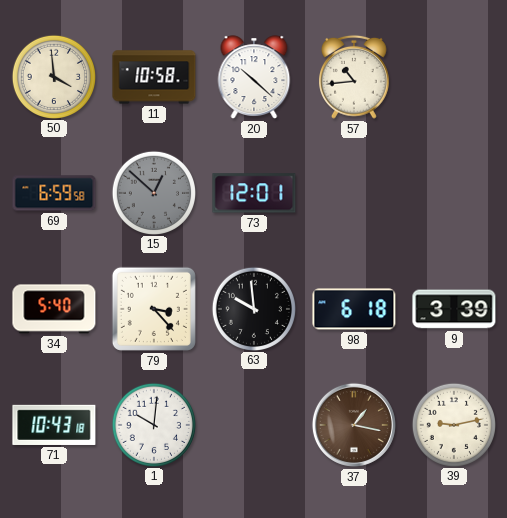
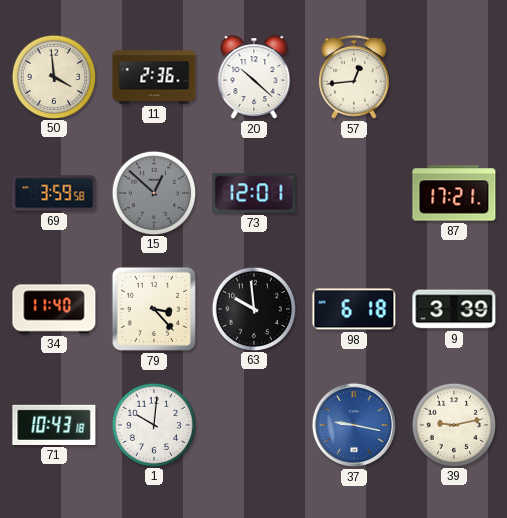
11: 10:58 -> 2:36
57: 10:44 -> 12:44
69: 6:59 -> 3:59
87: none -> 17:21
34: 5:40 -> 11:40
37: 1:17 -> 9:17
37 dial: brown -> blue
